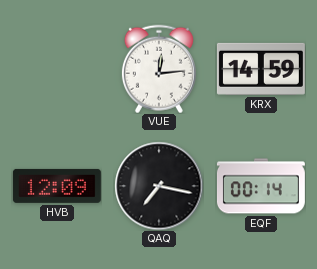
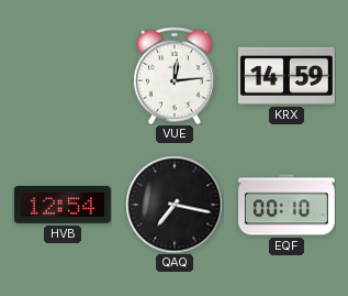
HVB: 12:09 -> 12:54
EQF: 00:14 -> 00:10
